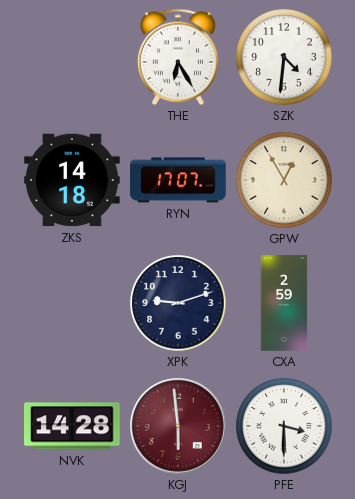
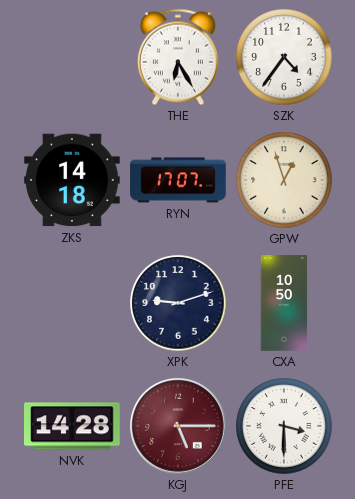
SZK: 4:31 -> 4:36
GPW: 12:55 -> 12:57
CXA: 2:59 -> 10:50
KGJ: 5:59 -> 5:15
